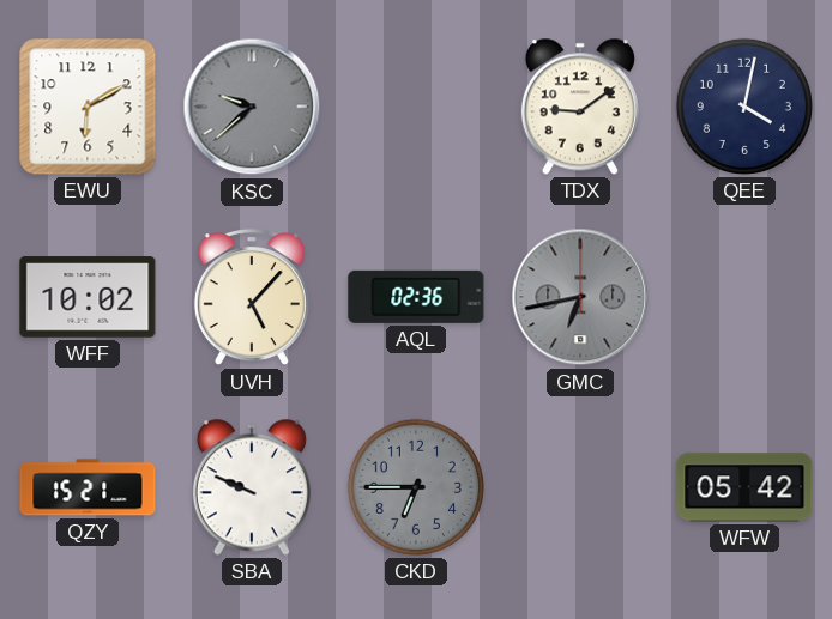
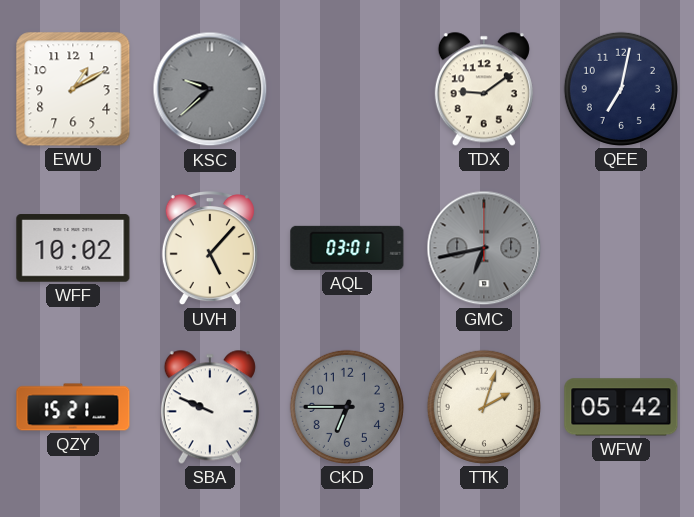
EWU: 6:10 -> 1:10
QEE: 4:02 -> 7:02
AQL: 02:36 -> 03:01
TTK: none -> 2:03
